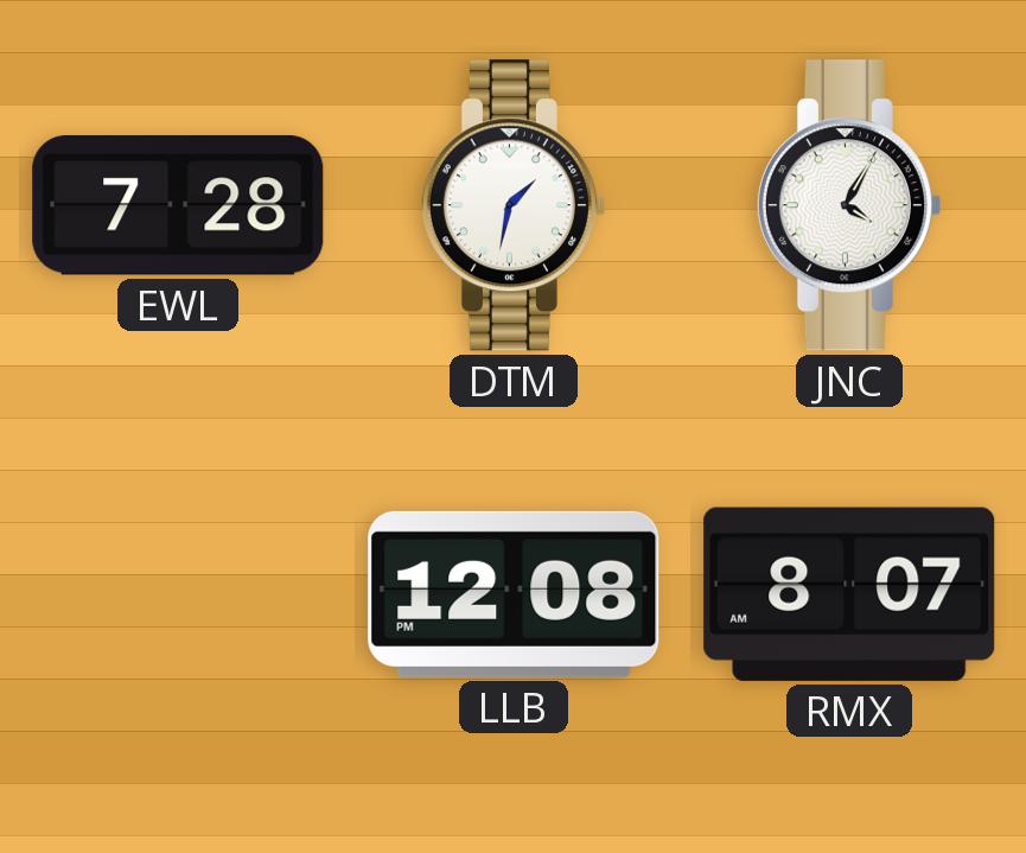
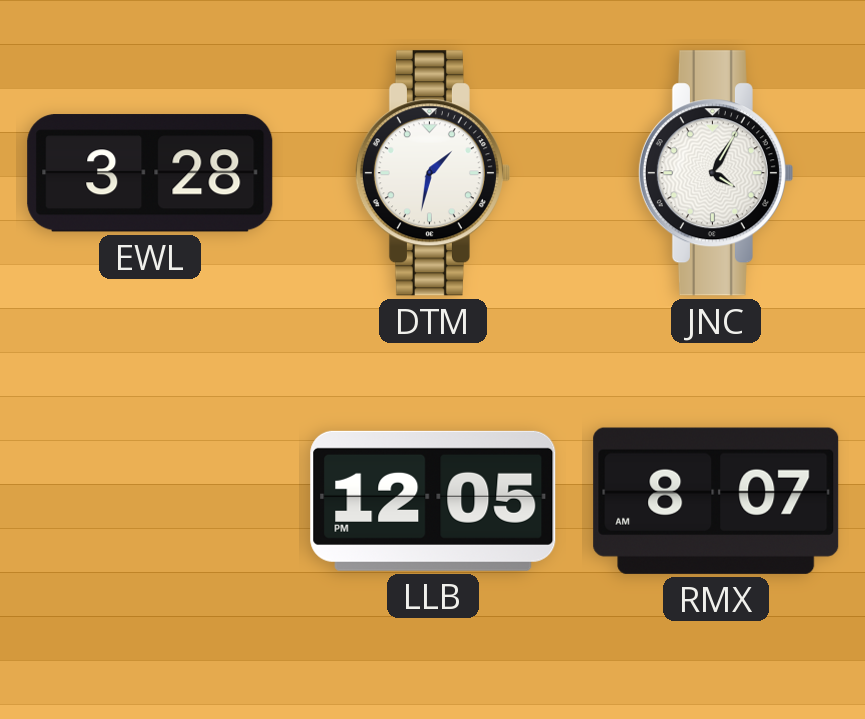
EWL: 7:28 -> 3:28
LLB: 12:08 -> 12:05
